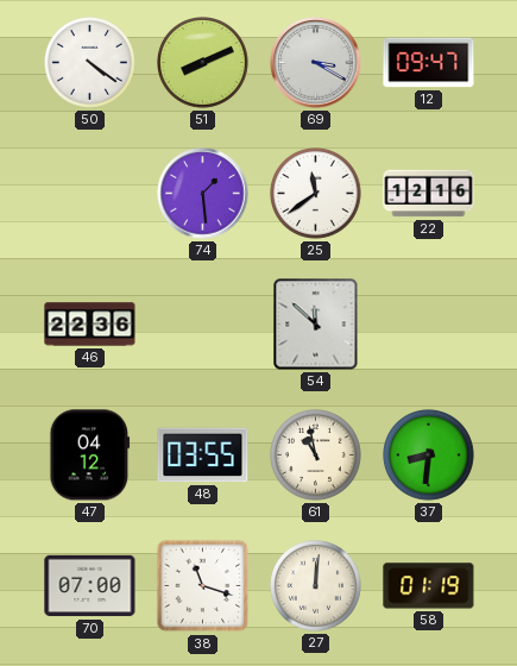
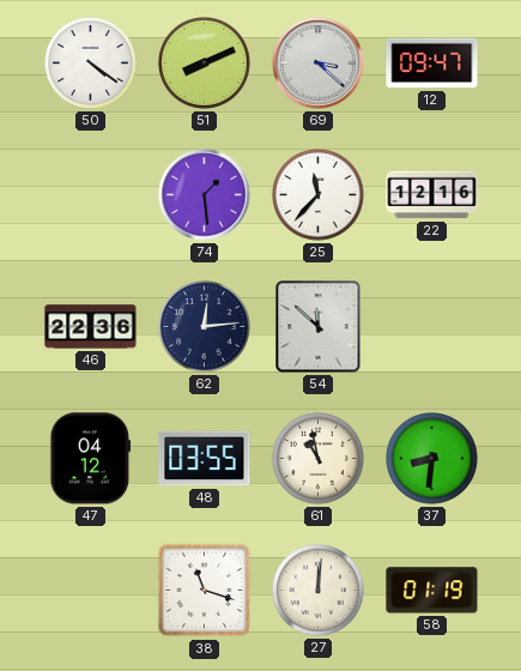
69: 3:20 -> 3:22
25: 11:39 -> 11:37
62: none -> 12:14
70: 07:00 -> none
